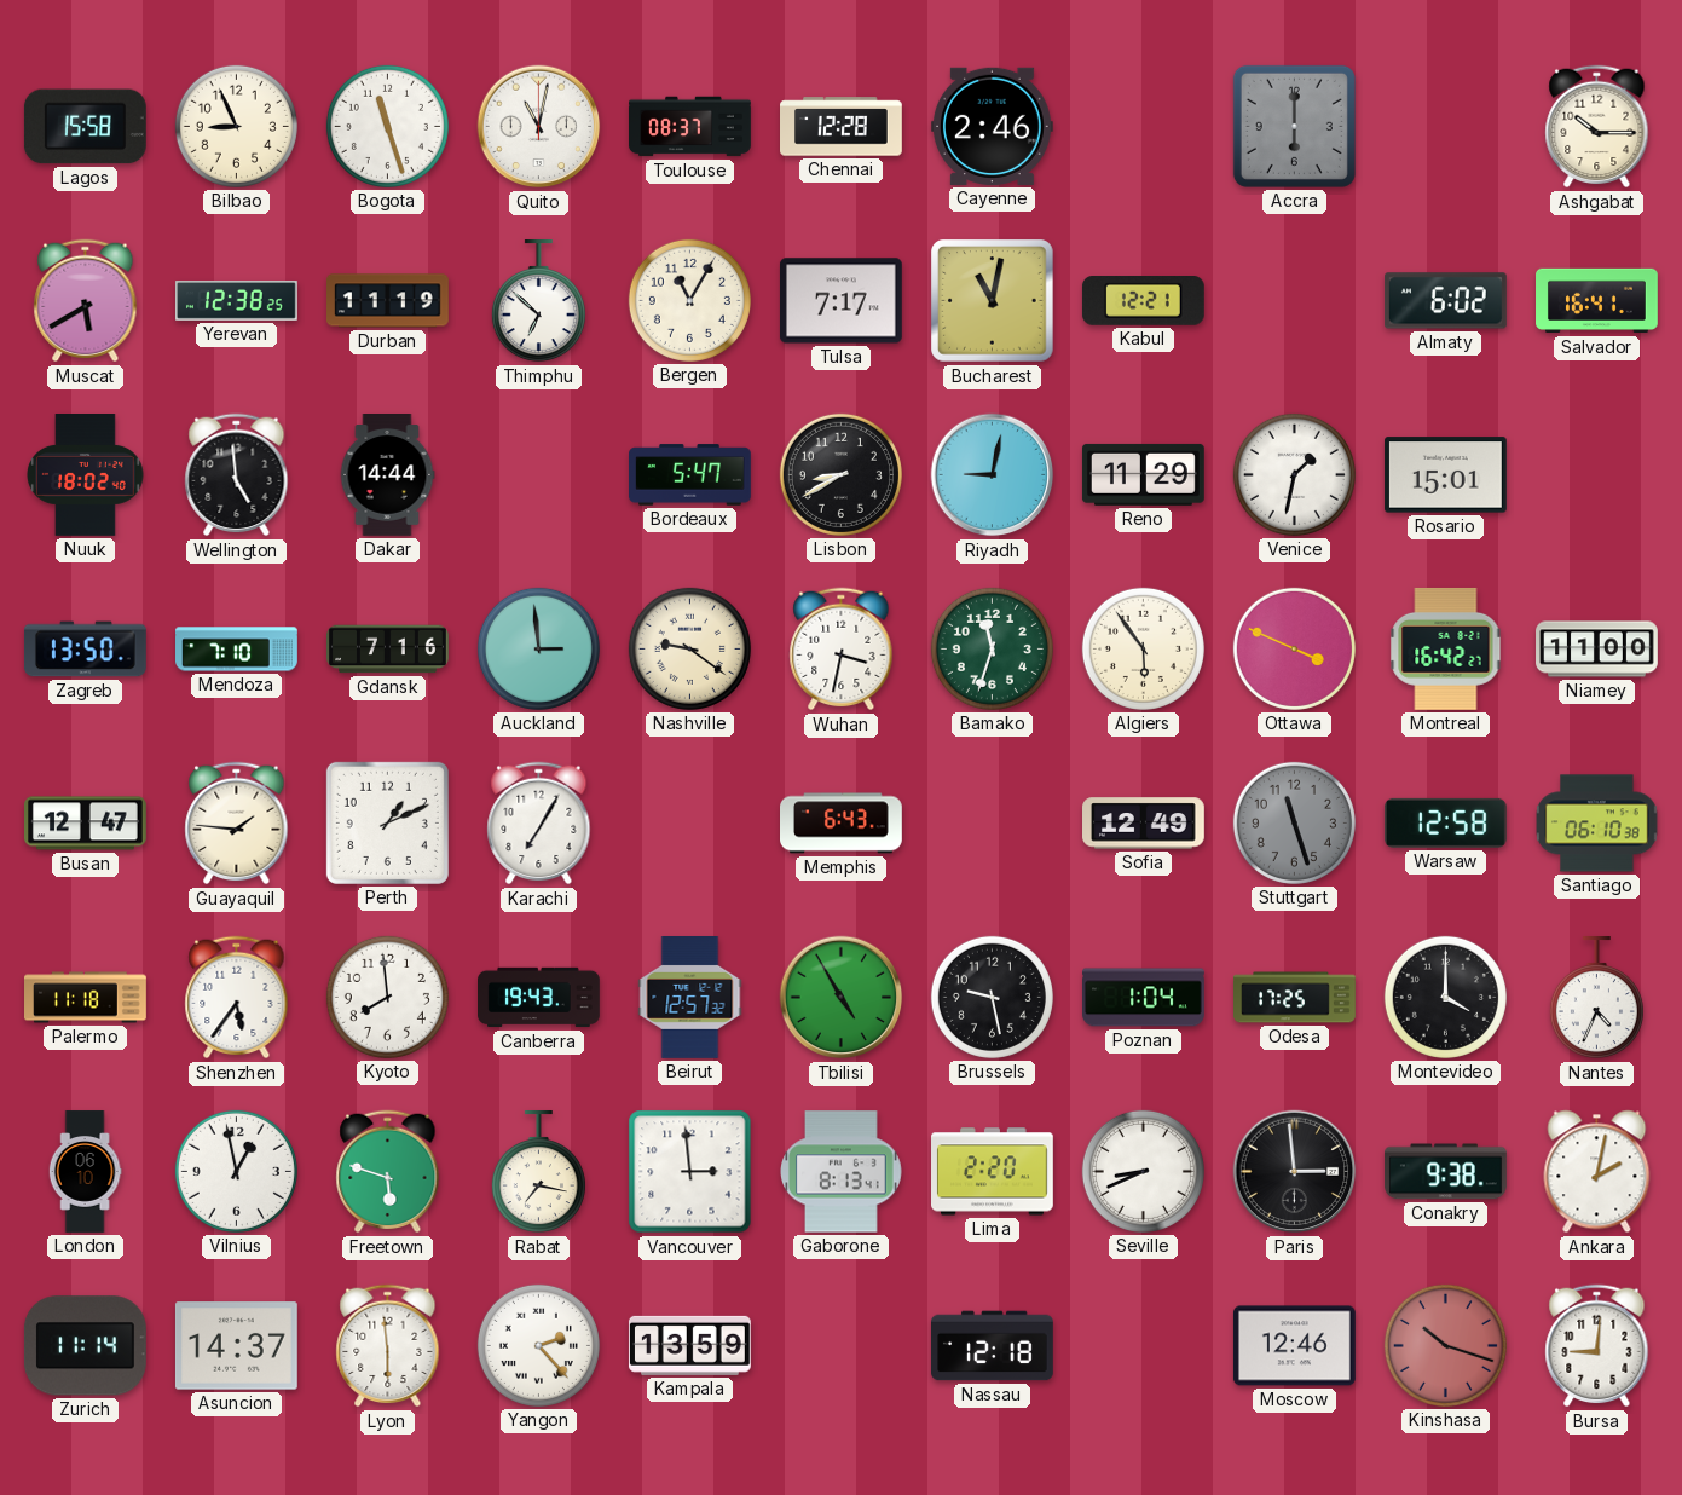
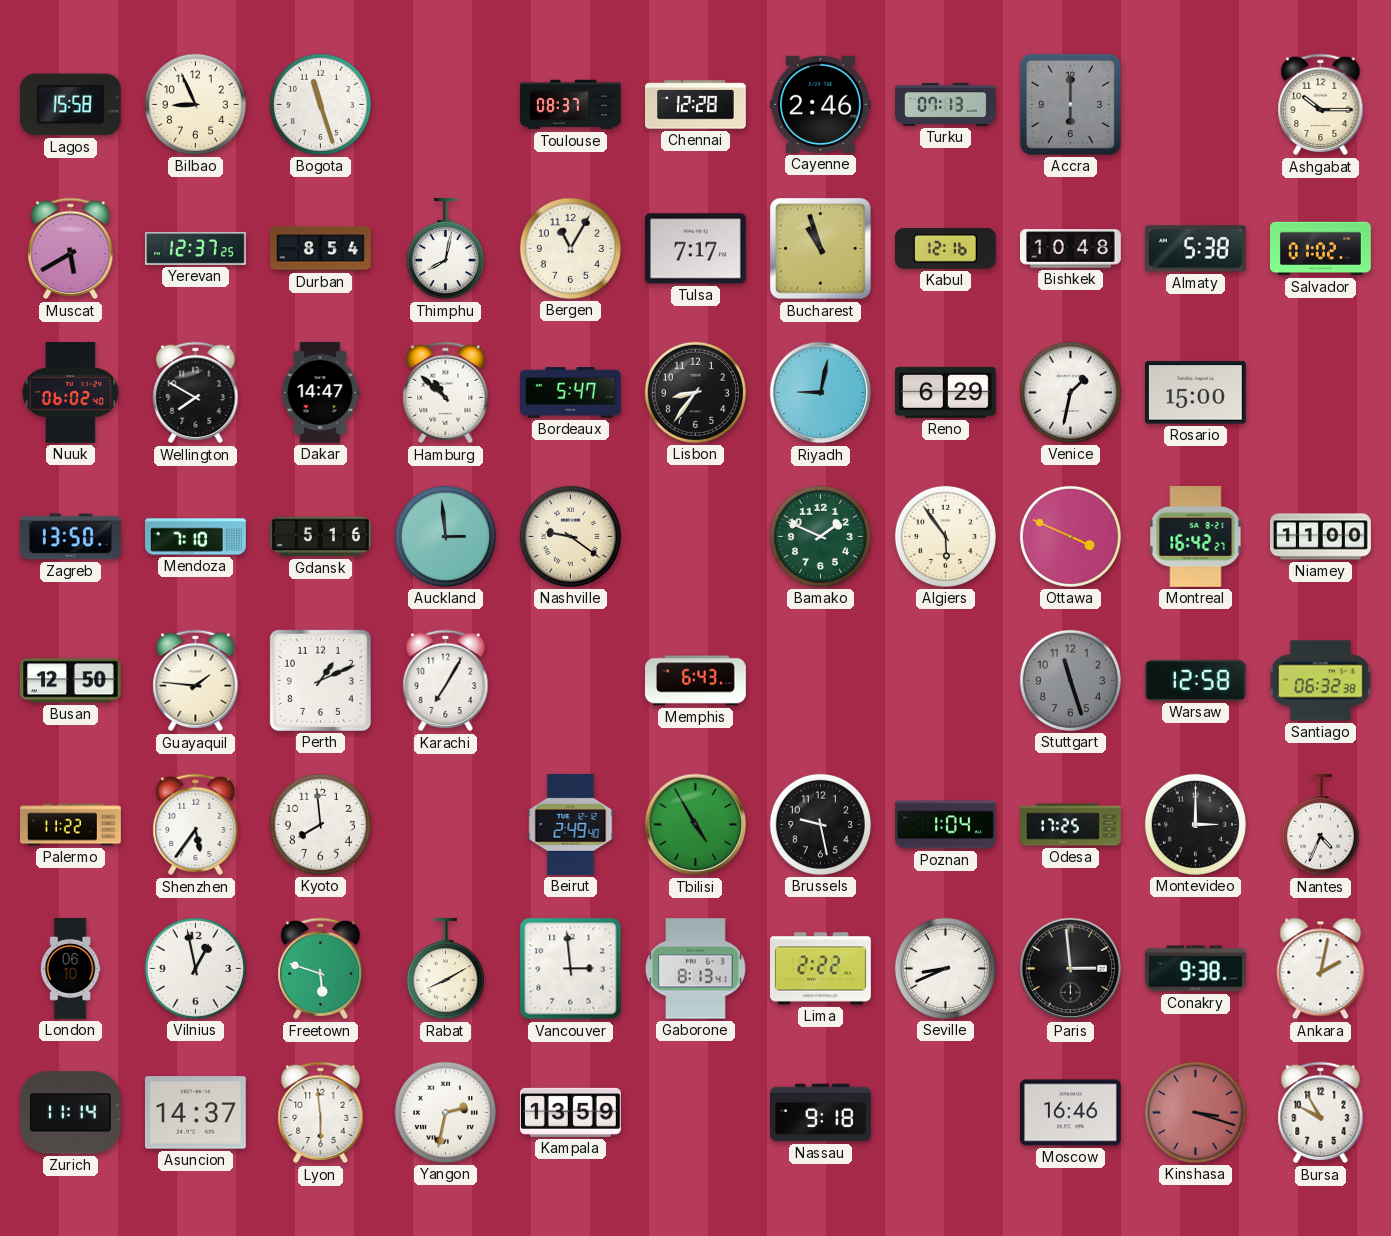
Quito: 11:02 -> none
Turku: none -> 07:13
Yerevan: 12:38 -> 12:37
Durban: 11:19 -> 8:54
Thimphu: 6:52 -> 8:02
Bucharest: 11:02 -> 10:57
Kabul: 12:21 -> 12:16
Bishkek: none -> 10:48
Almaty: 6:02 -> 5:38
Salvador: 16:41 -> 01:02
Nuuk: 18:02 -> 06:02
Wellington: 4:59 -> 7:50
Dakar: 14:44 -> 14:47
Hamburg: none -> 10:52
Lisbon: 8:40 -> 8:36
Reno: 11:29 -> 6:29
Rosario: 15:01 -> 15:00
Gdansk: 7:16 -> 5:16
Wuhan: 3:32 -> none
Bamako: 11:33 -> 1:49
Busan: 12:47 -> 12:50
Sofia: 12:49 -> none
Santiago: 06:10 -> 06:32
Palermo: 11:18 -> 11:22
Canberra: 19:43 -> none
Beirut: 12:57 -> 2:49
Montevideo: 4:00 -> 3:00
Rabat: 7:17 -> 8:10
Lima: 2:20 -> 2:22
Yangon: 2:23 -> 2:32
Nassau: 12:18 -> 9:18
Moscow: 12:46 -> 16:46
Kinshasa: 10:18 -> 3:18
Bursa: 9:01 -> 9:55
